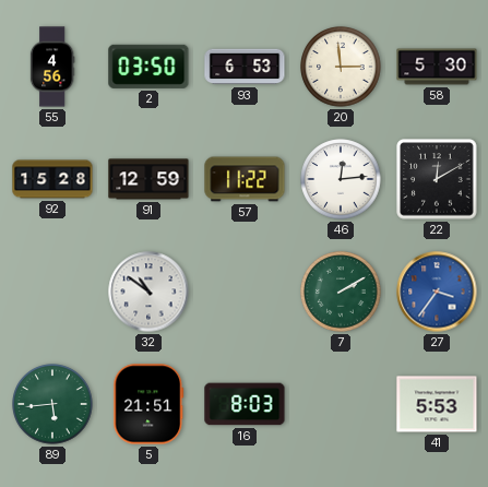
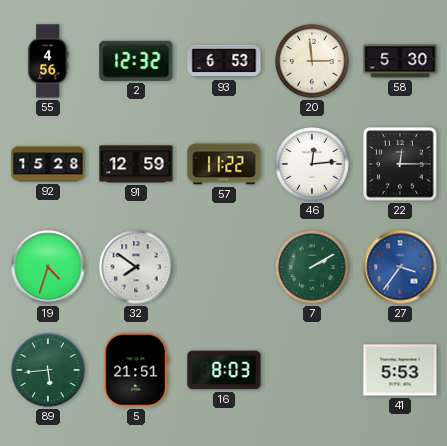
2: 03:50 -> 12:32
22: 12:10 -> 12:15
19: none -> 4:33
32: 10:51 -> 7:51
